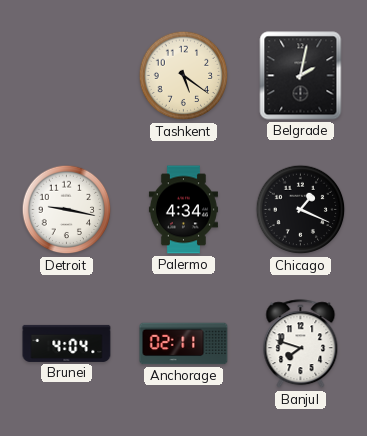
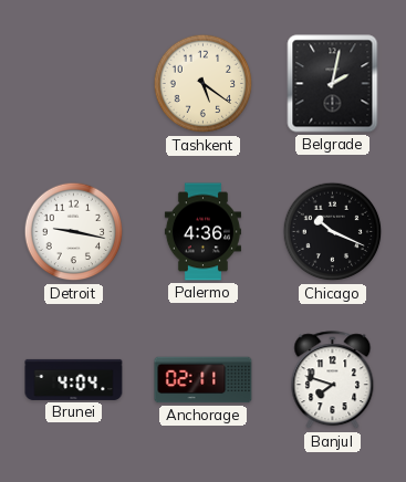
Palermo: 4:34 -> 4:36
Chicago: 1:19 -> 10:19
